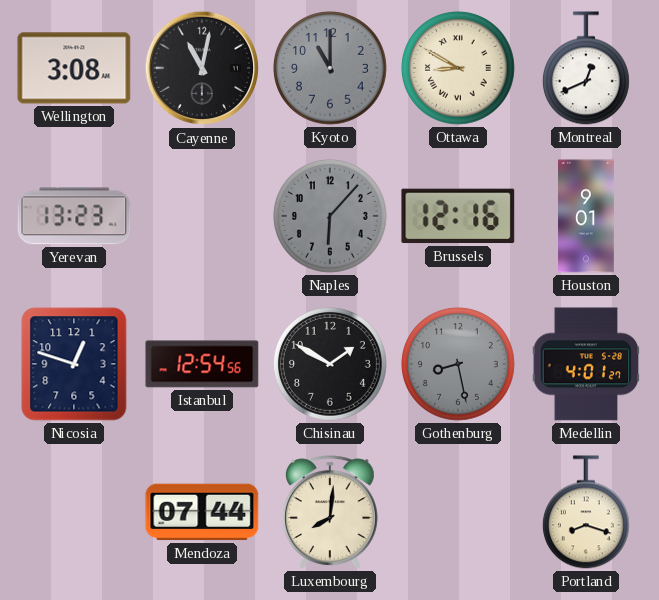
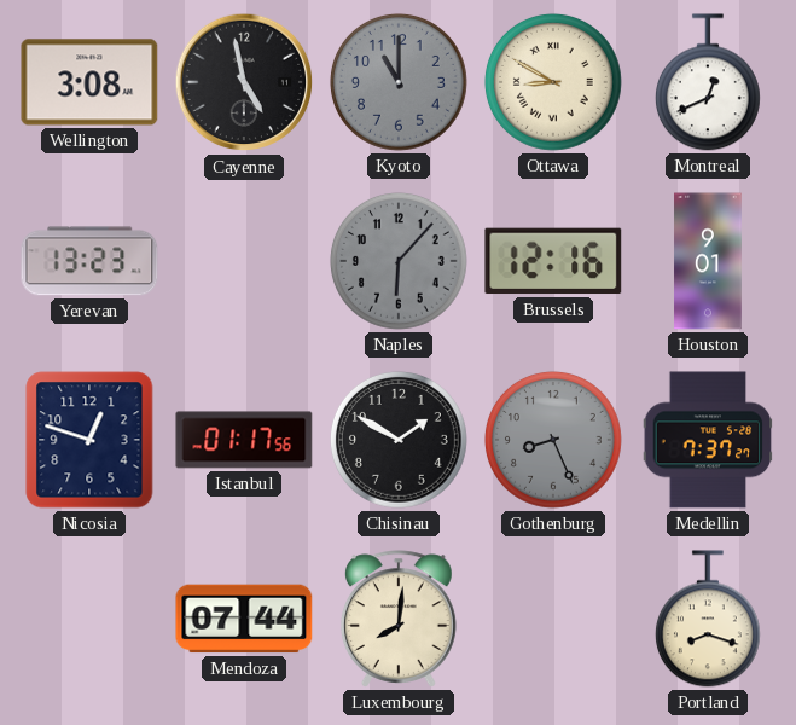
Cayenne: 11:02 -> 4:58
Istanbul: 12:54 -> 01:17
Gothenburg: 8:28 -> 8:26
Medellin: 4:01 -> 7:37
